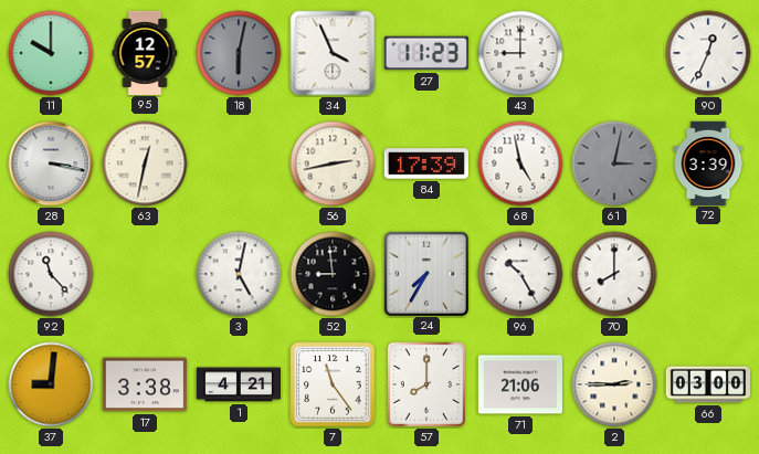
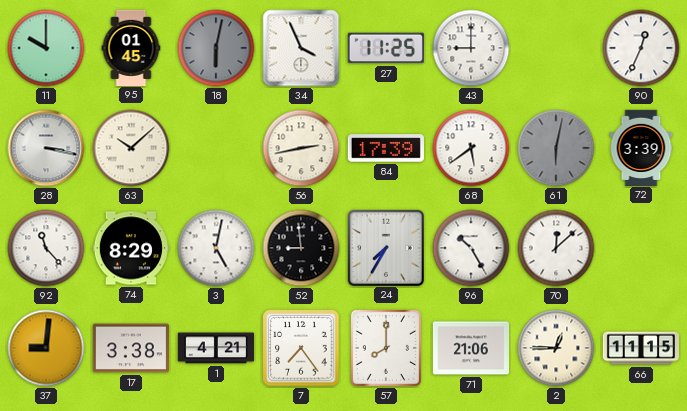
95: 12:57 -> 01:45
27: 11:23 -> 11:25
63: 12:32 -> 10:08
68: 4:58 -> 5:39
61: 3:02 -> 6:02
74: none -> 8:29
70: 8:00 -> 12:08
7: 11:24 -> 7:24
2: 2:45 -> 12:45
66: 03:00 -> 11:15
